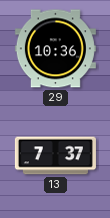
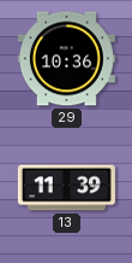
13: 7:37 -> 11:39
